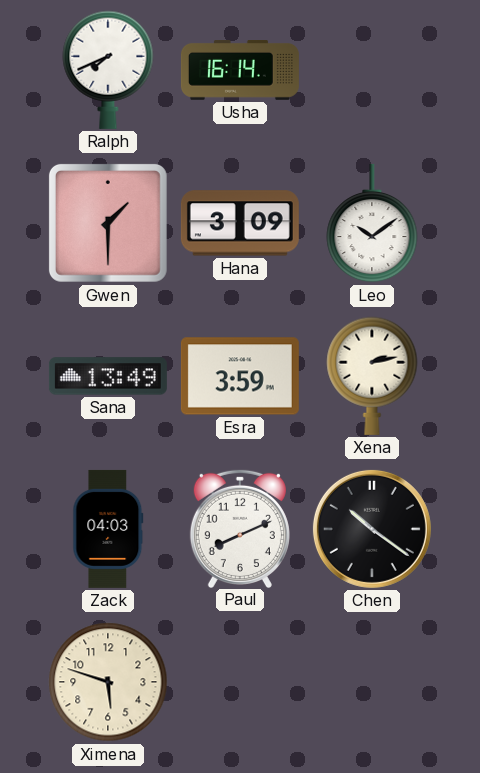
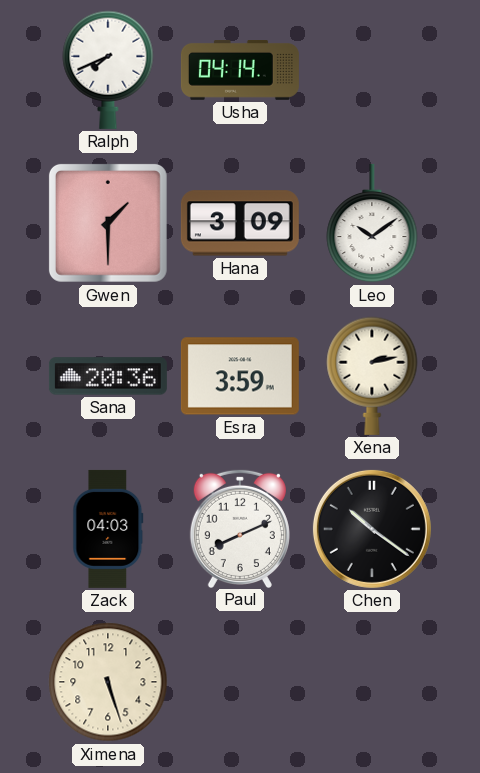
Usha: 16:14 -> 04:14
Sana: 13:49 -> 20:36
Ximena: 5:48 -> 5:27
